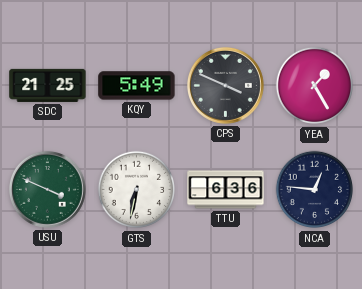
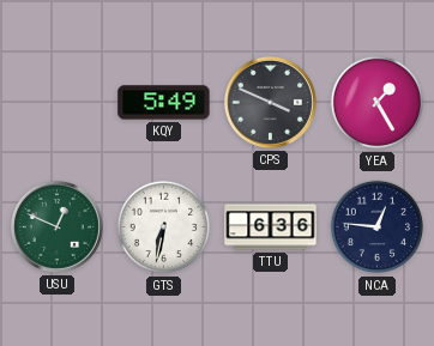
SDC: 21:25 -> none
USU: 3:49 -> 12:49
